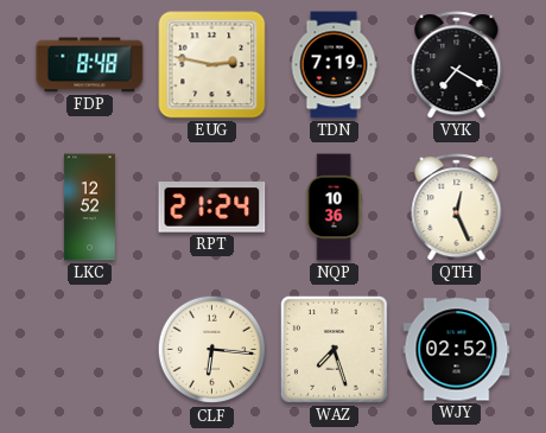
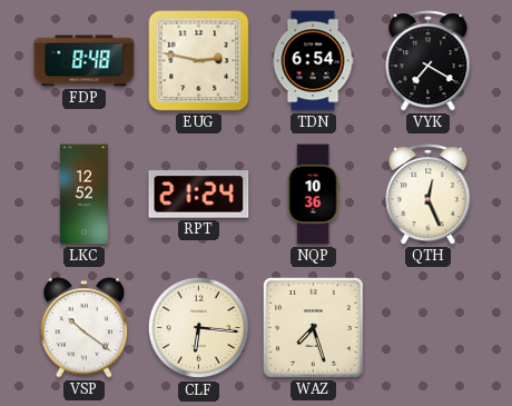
TDN: 7:19 -> 6:54
VSP: none -> 10:21
WJY: 02:52 -> none
